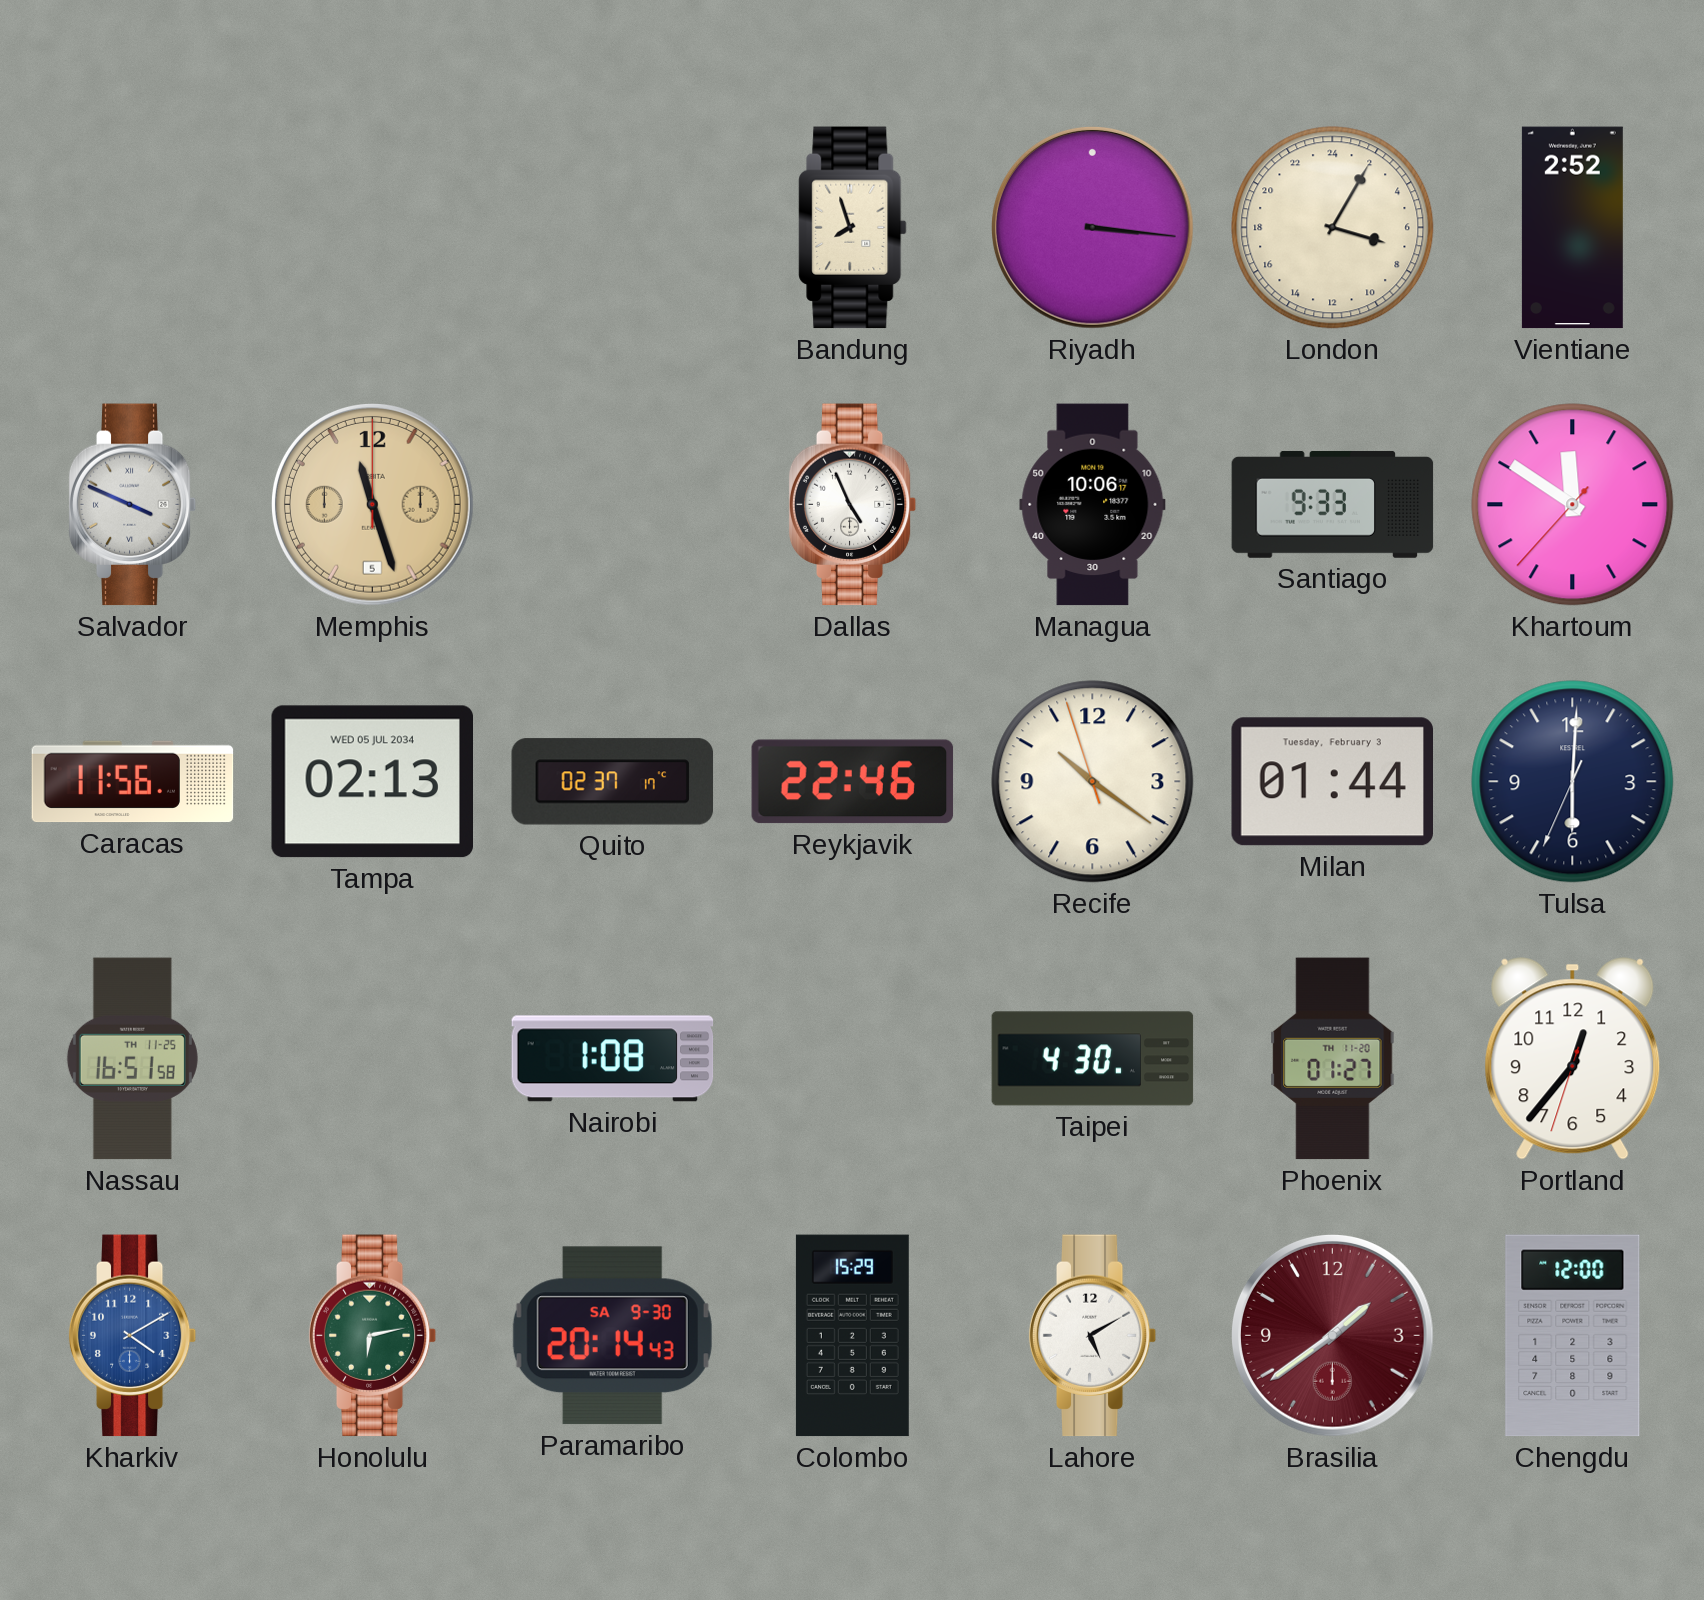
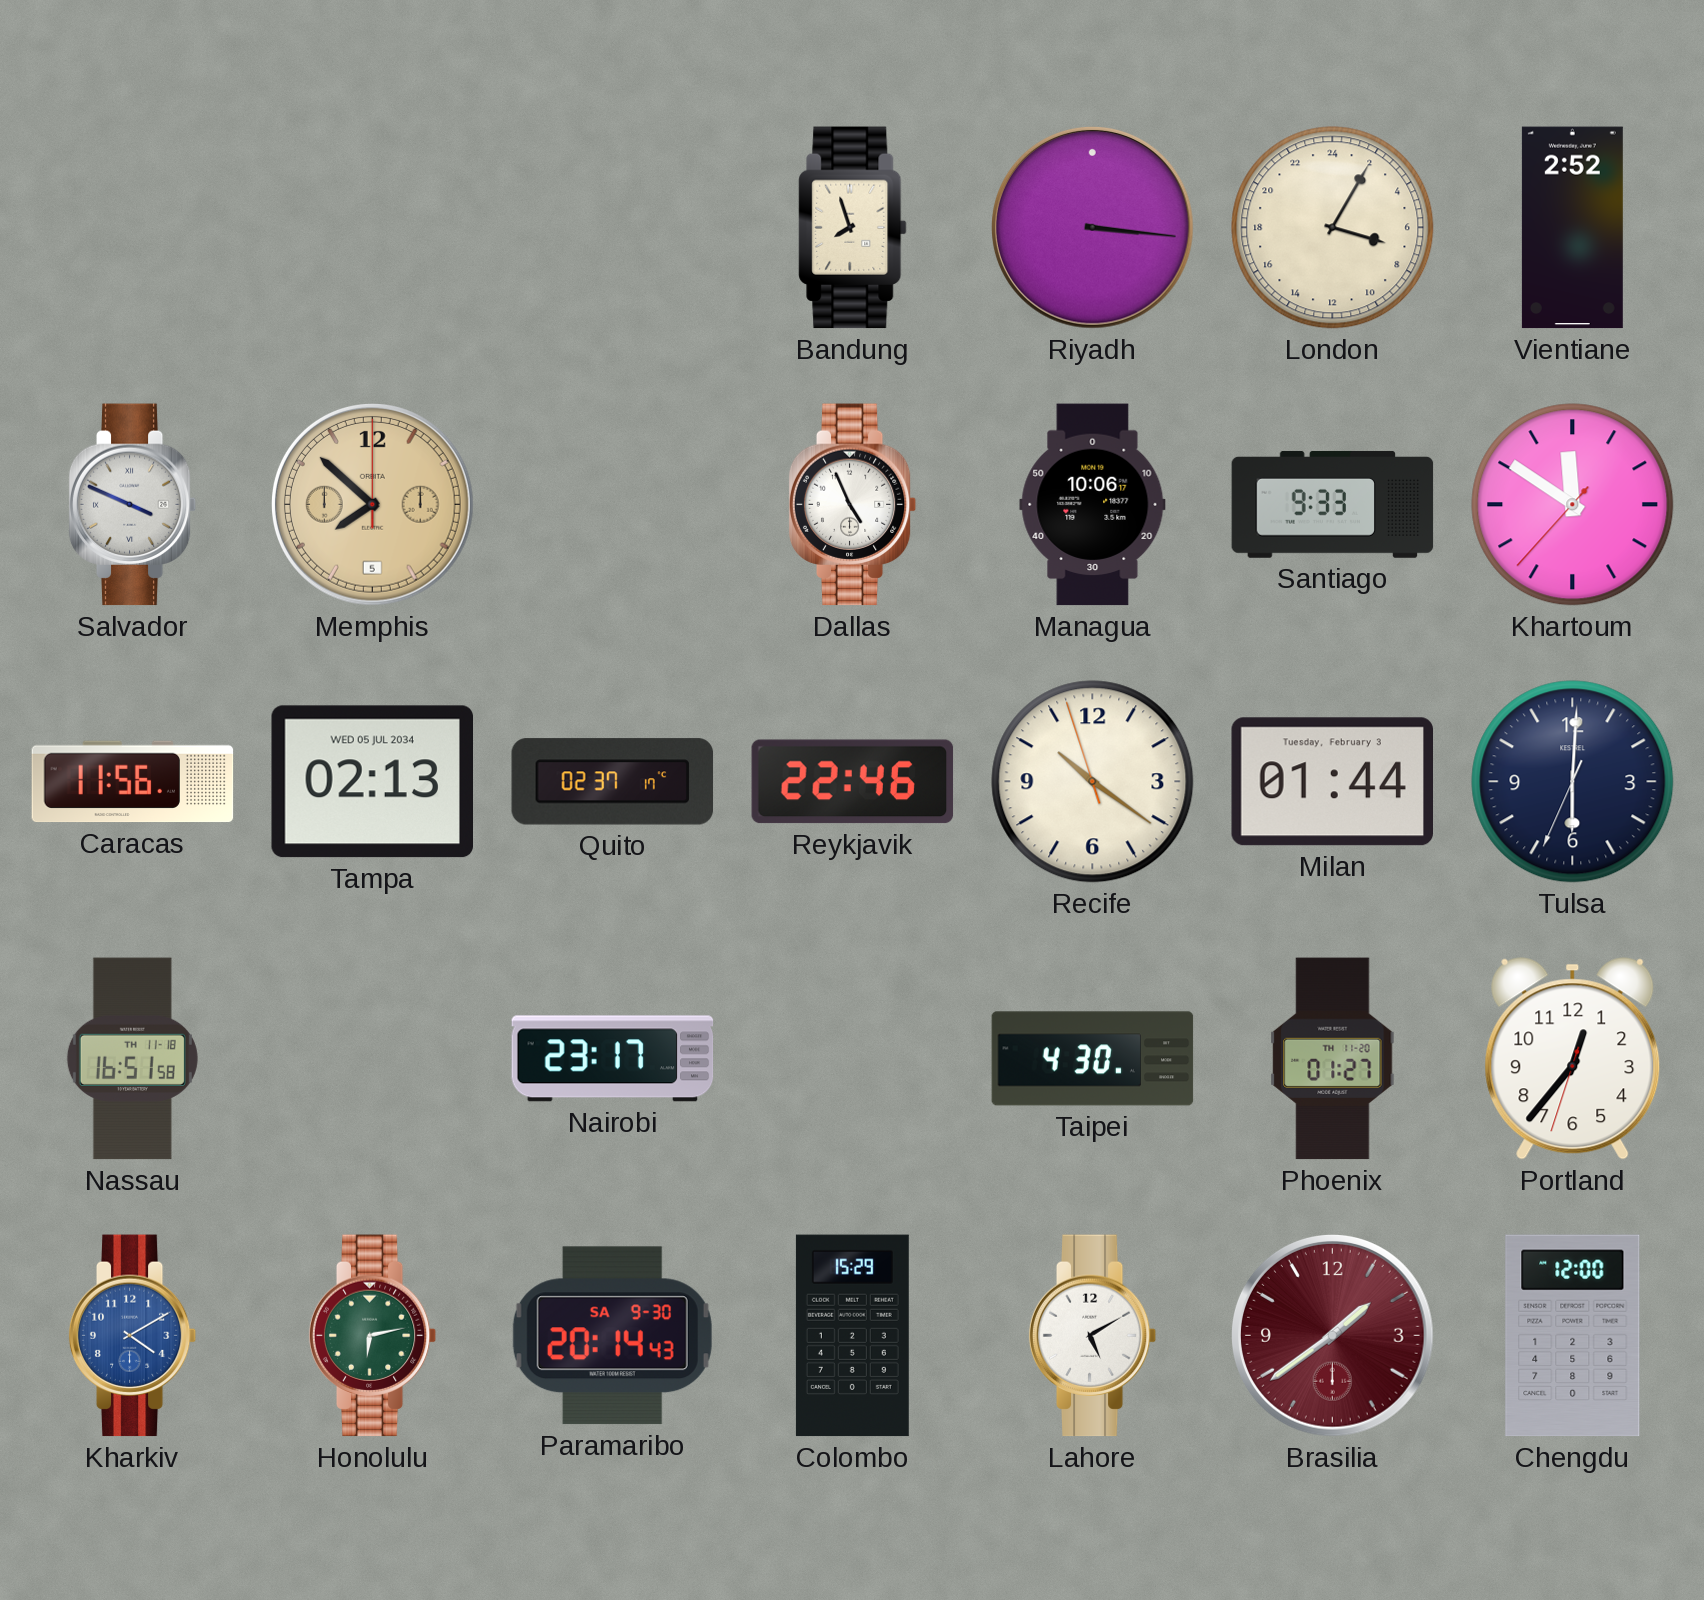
Memphis: 11:27 -> 7:52
Nassau date: TH 11-25 -> TH 11-18
Nairobi: 1:08 -> 23:17
